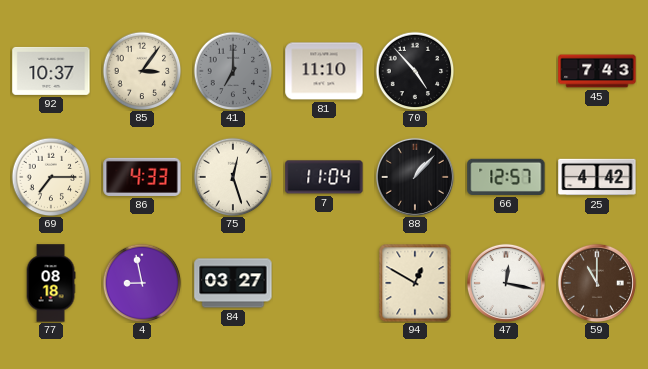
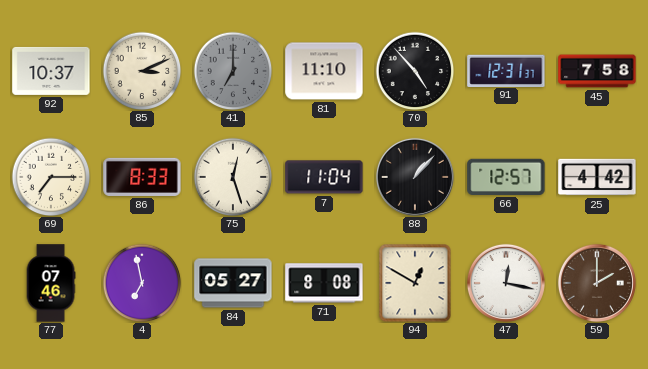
85: 3:06 -> 3:11
91: none -> 12:31
45: 7:43 -> 7:58
86: 4:33 -> 8:33
77: 08:18 -> 07:46
4: 8:58 -> 6:58
84: 03:27 -> 05:27
71: none -> 8:08
59: 11:00 -> 2:00
